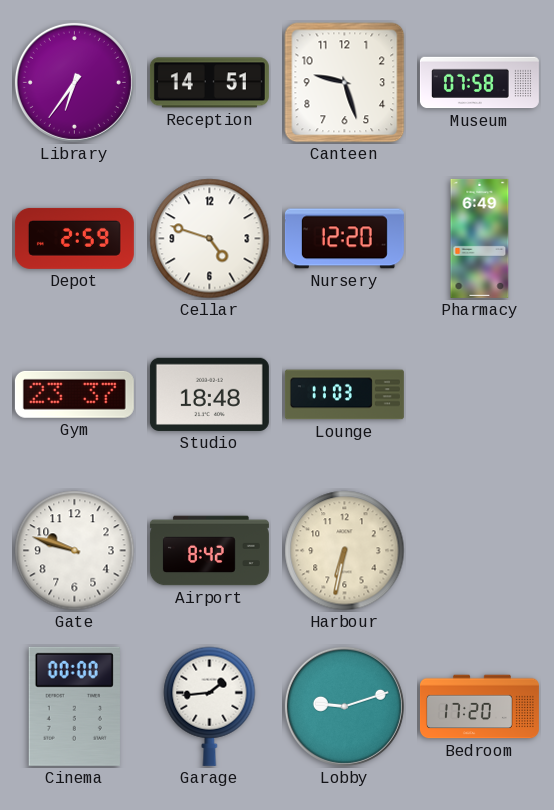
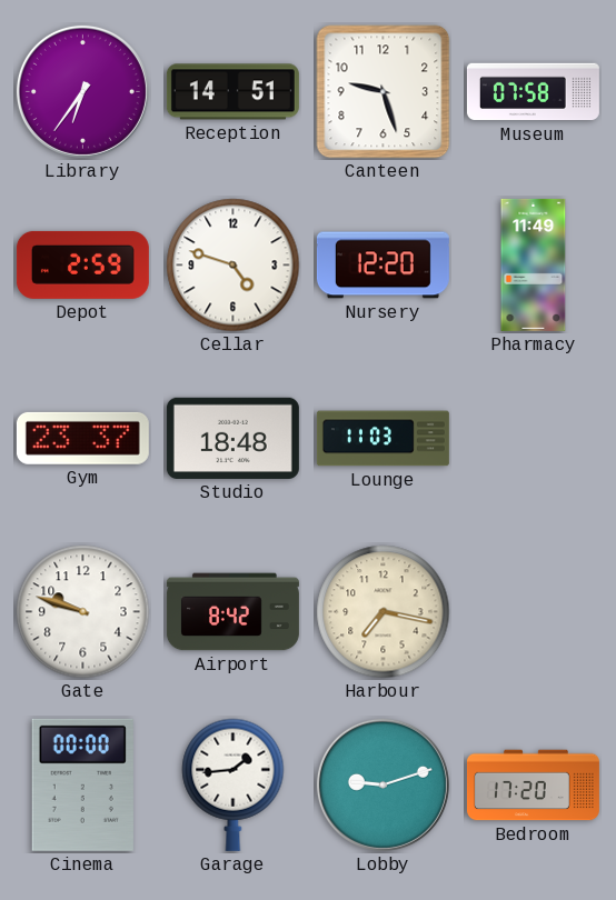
Pharmacy: 6:49 -> 11:49
Harbour: 6:32 -> 7:17
